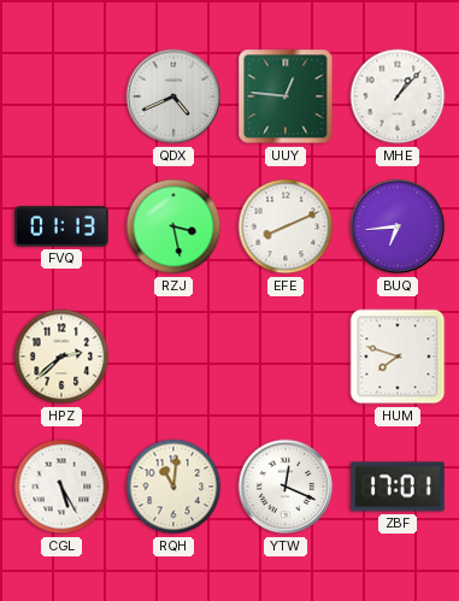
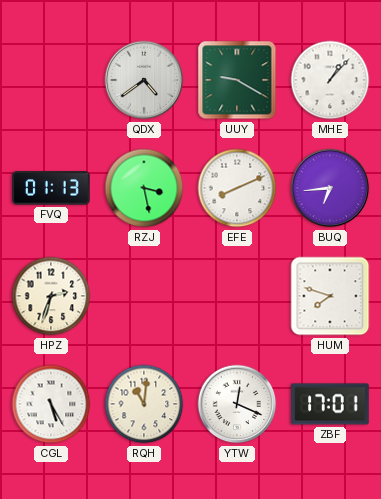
QDX: 4:41 -> 4:39
UUY: 12:46 -> 9:20
HPZ: 2:38 -> 2:33
